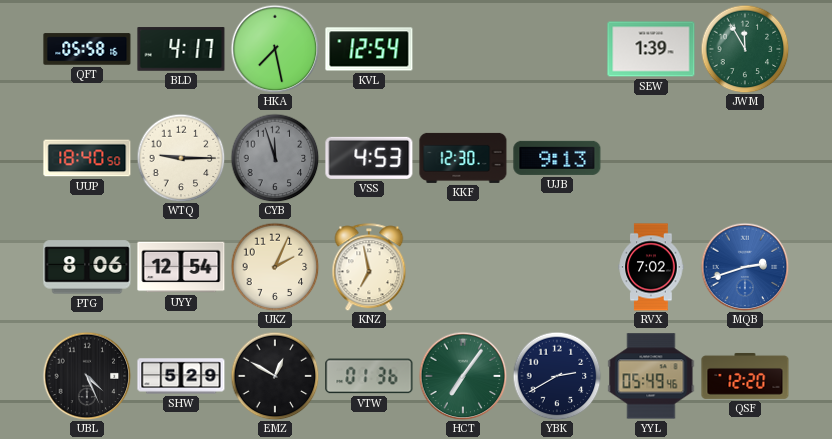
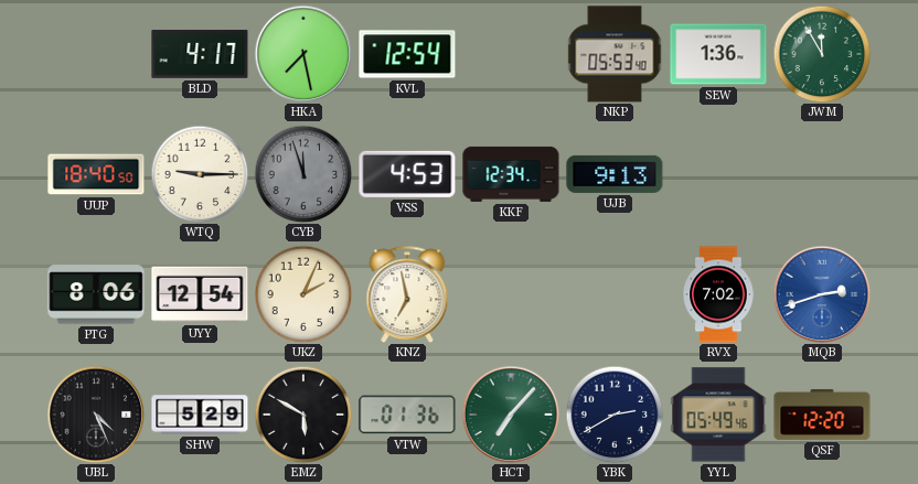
QFT: 05:58 -> none
NKP: none -> 05:53
SEW: 1:39 -> 1:36
KKF: 12:30 -> 12:34
EMZ: 12:50 -> 5:50
HCT: 7:06 -> 7:07
